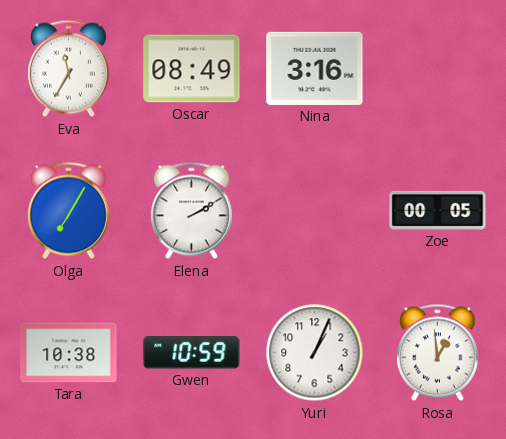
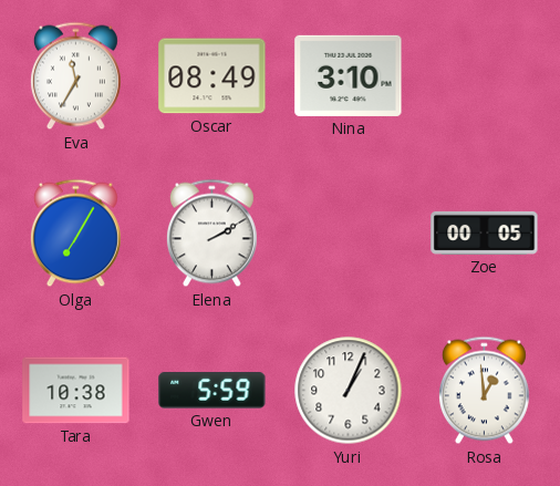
Nina: 3:16 -> 3:10
Gwen: 10:59 -> 5:59
